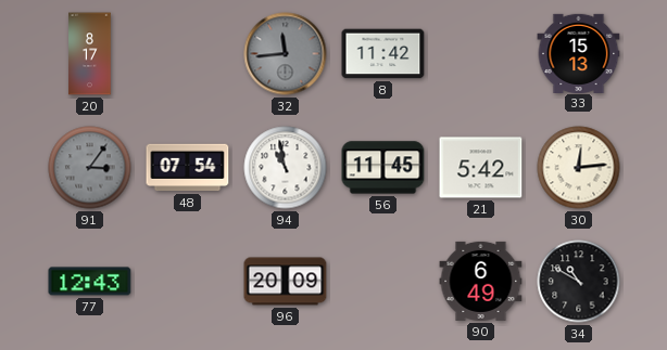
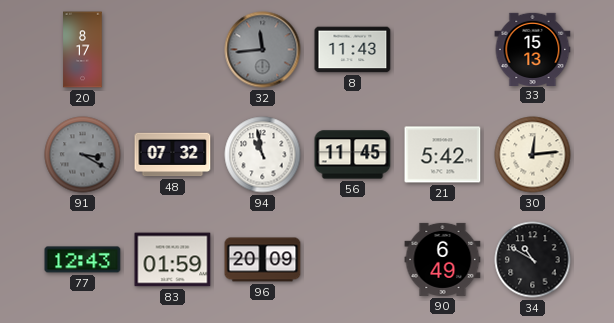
8: 11:42 -> 11:43
91: 3:06 -> 3:20
48: 07:54 -> 07:32
83: none -> 01:59
